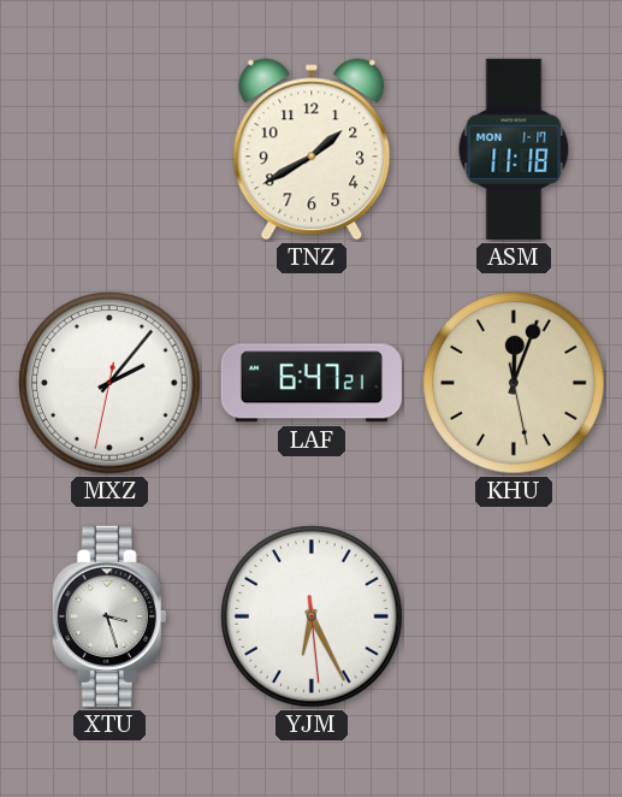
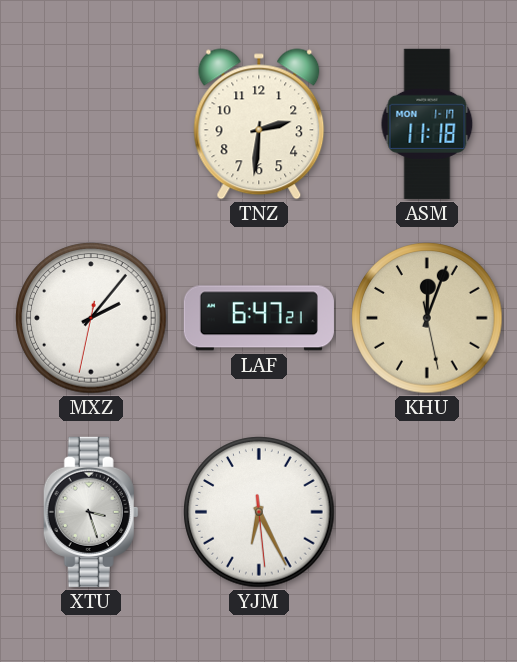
TNZ: 1:40 -> 2:31
